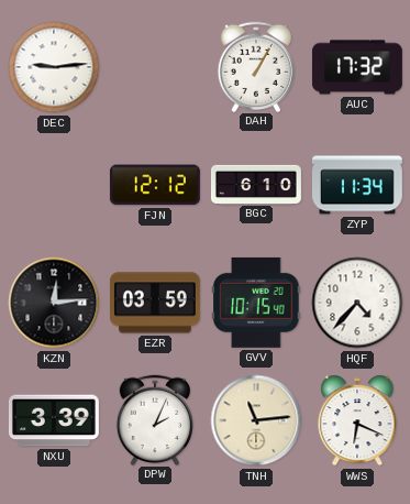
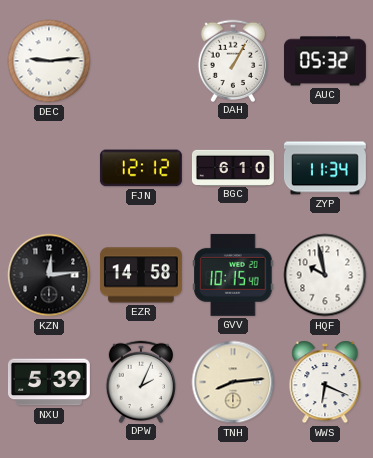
AUC: 17:32 -> 05:32
EZR: 03:59 -> 14:58
HQF: 4:37 -> 9:58
NXU: 3:39 -> 5:39
TNH: 11:14 -> 8:14
